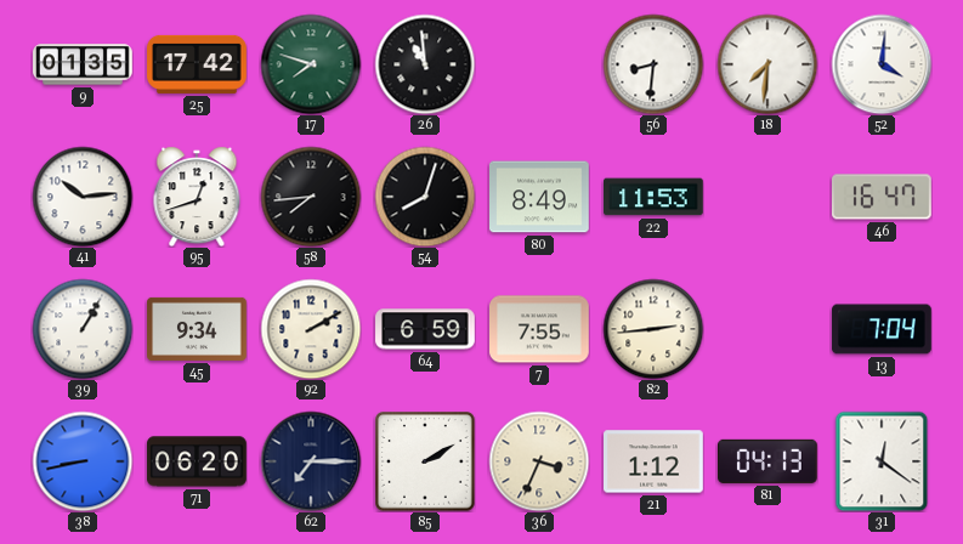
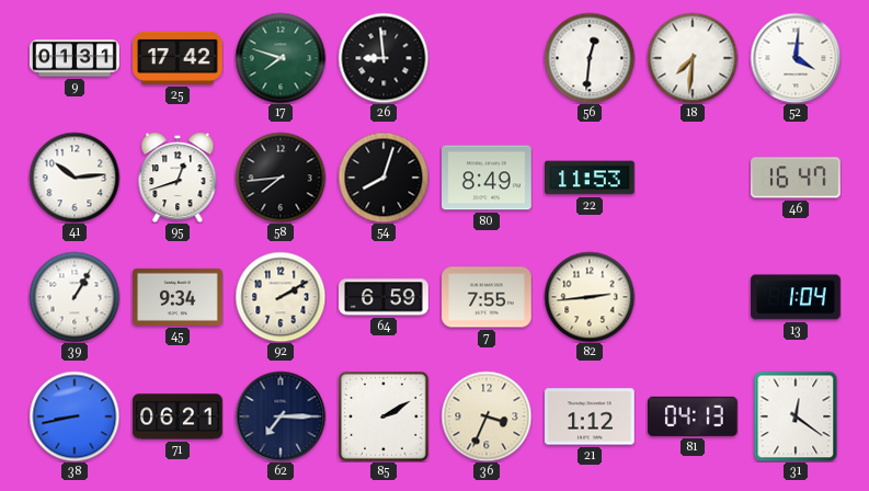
9: 01:35 -> 01:31
26: 10:59 -> 8:59
56: 8:31 -> 12:31
13: 7:04 -> 1:04
71: 06:20 -> 06:21
